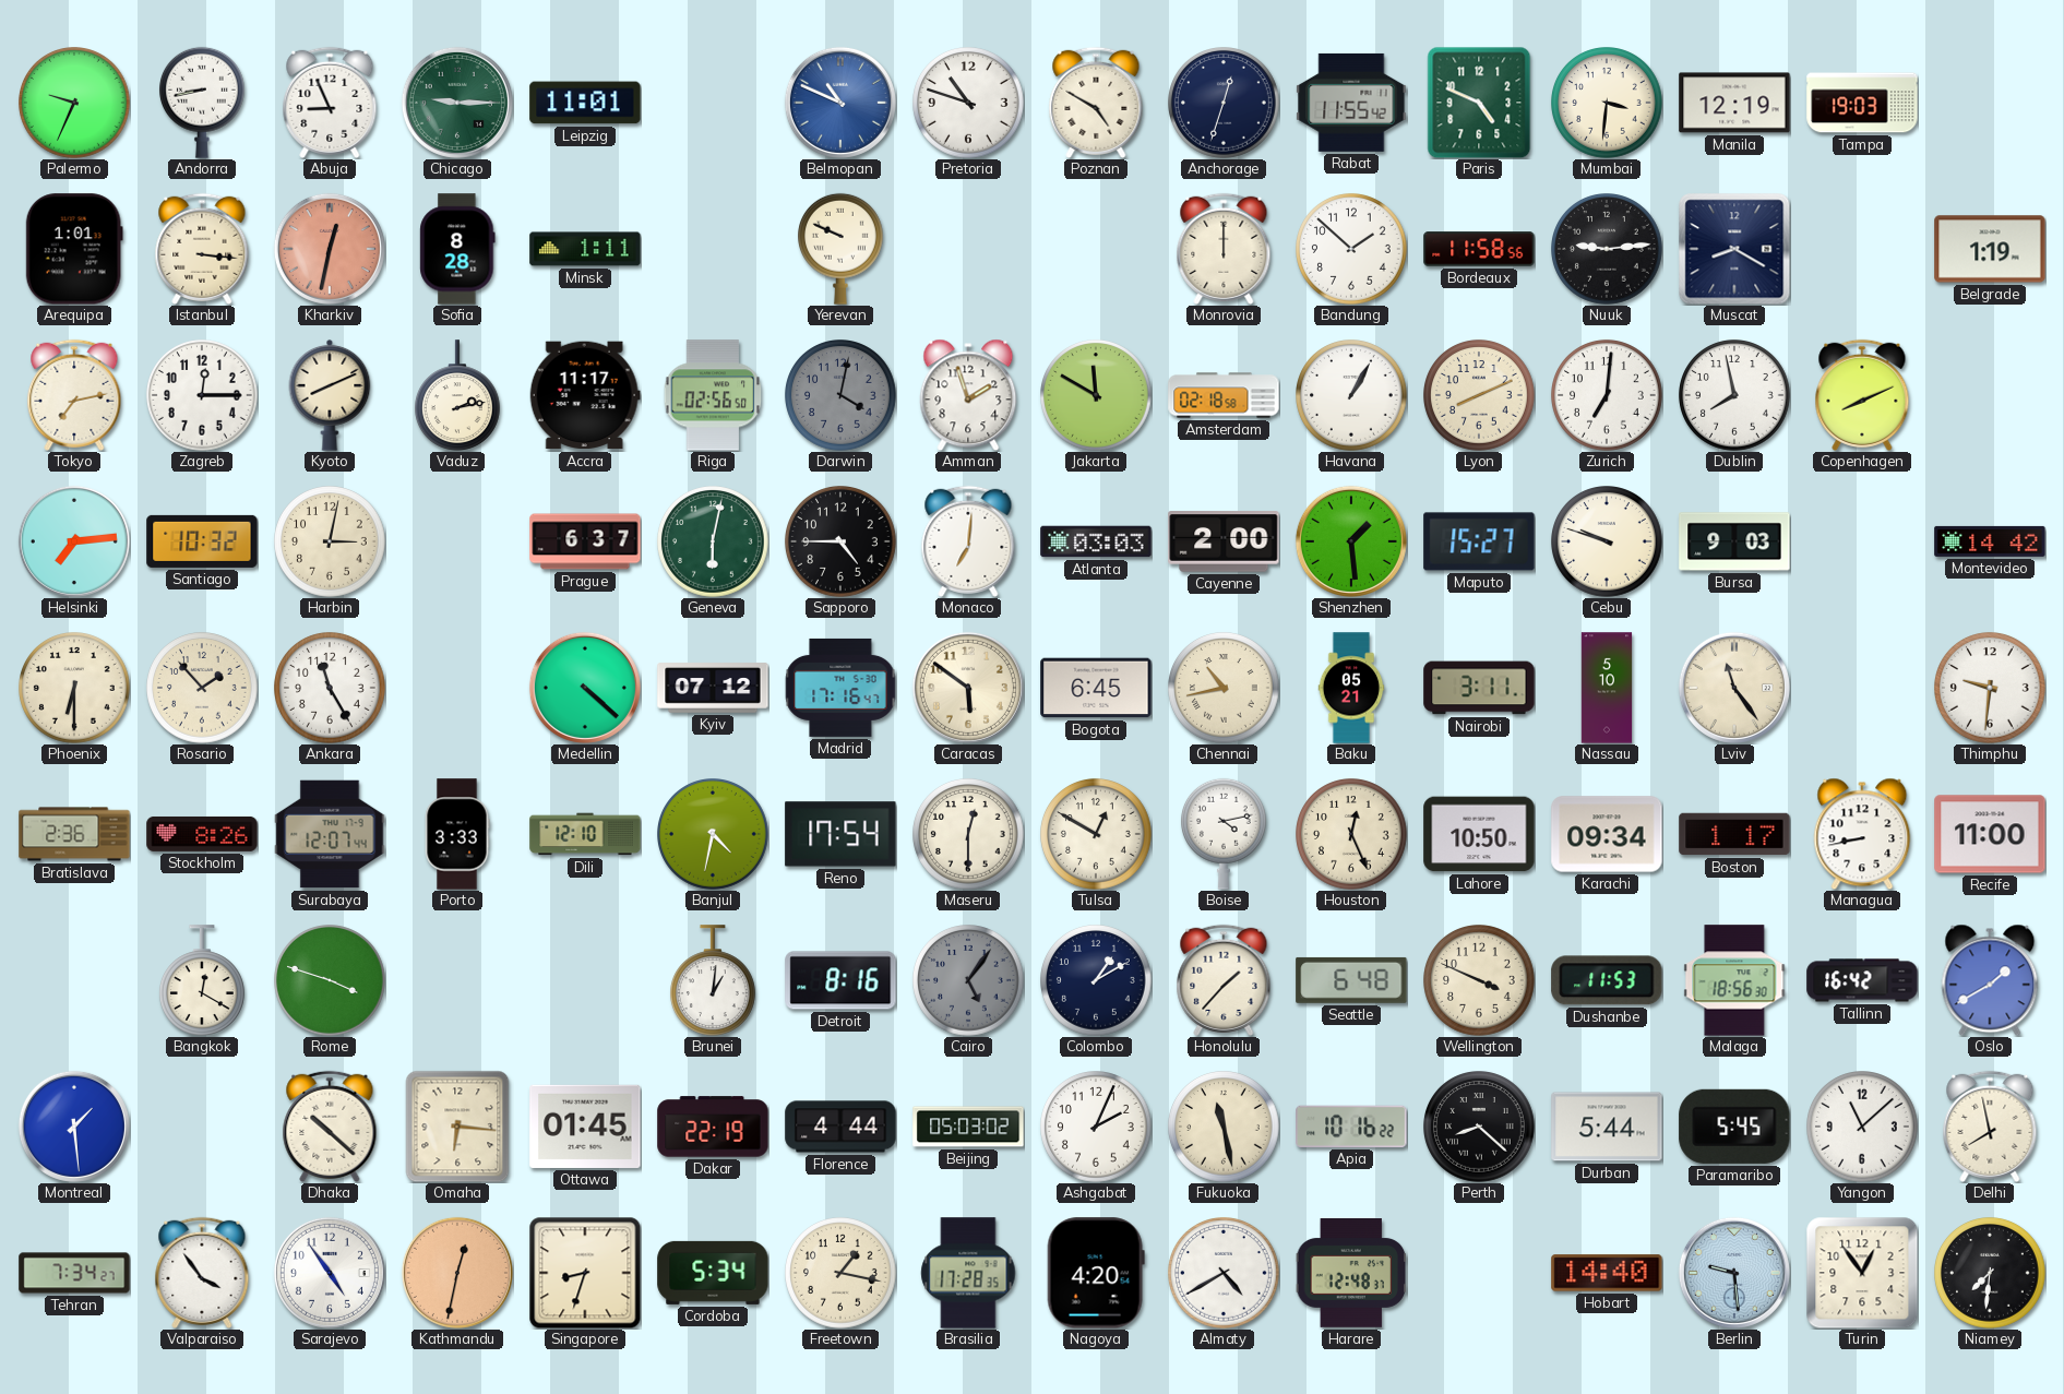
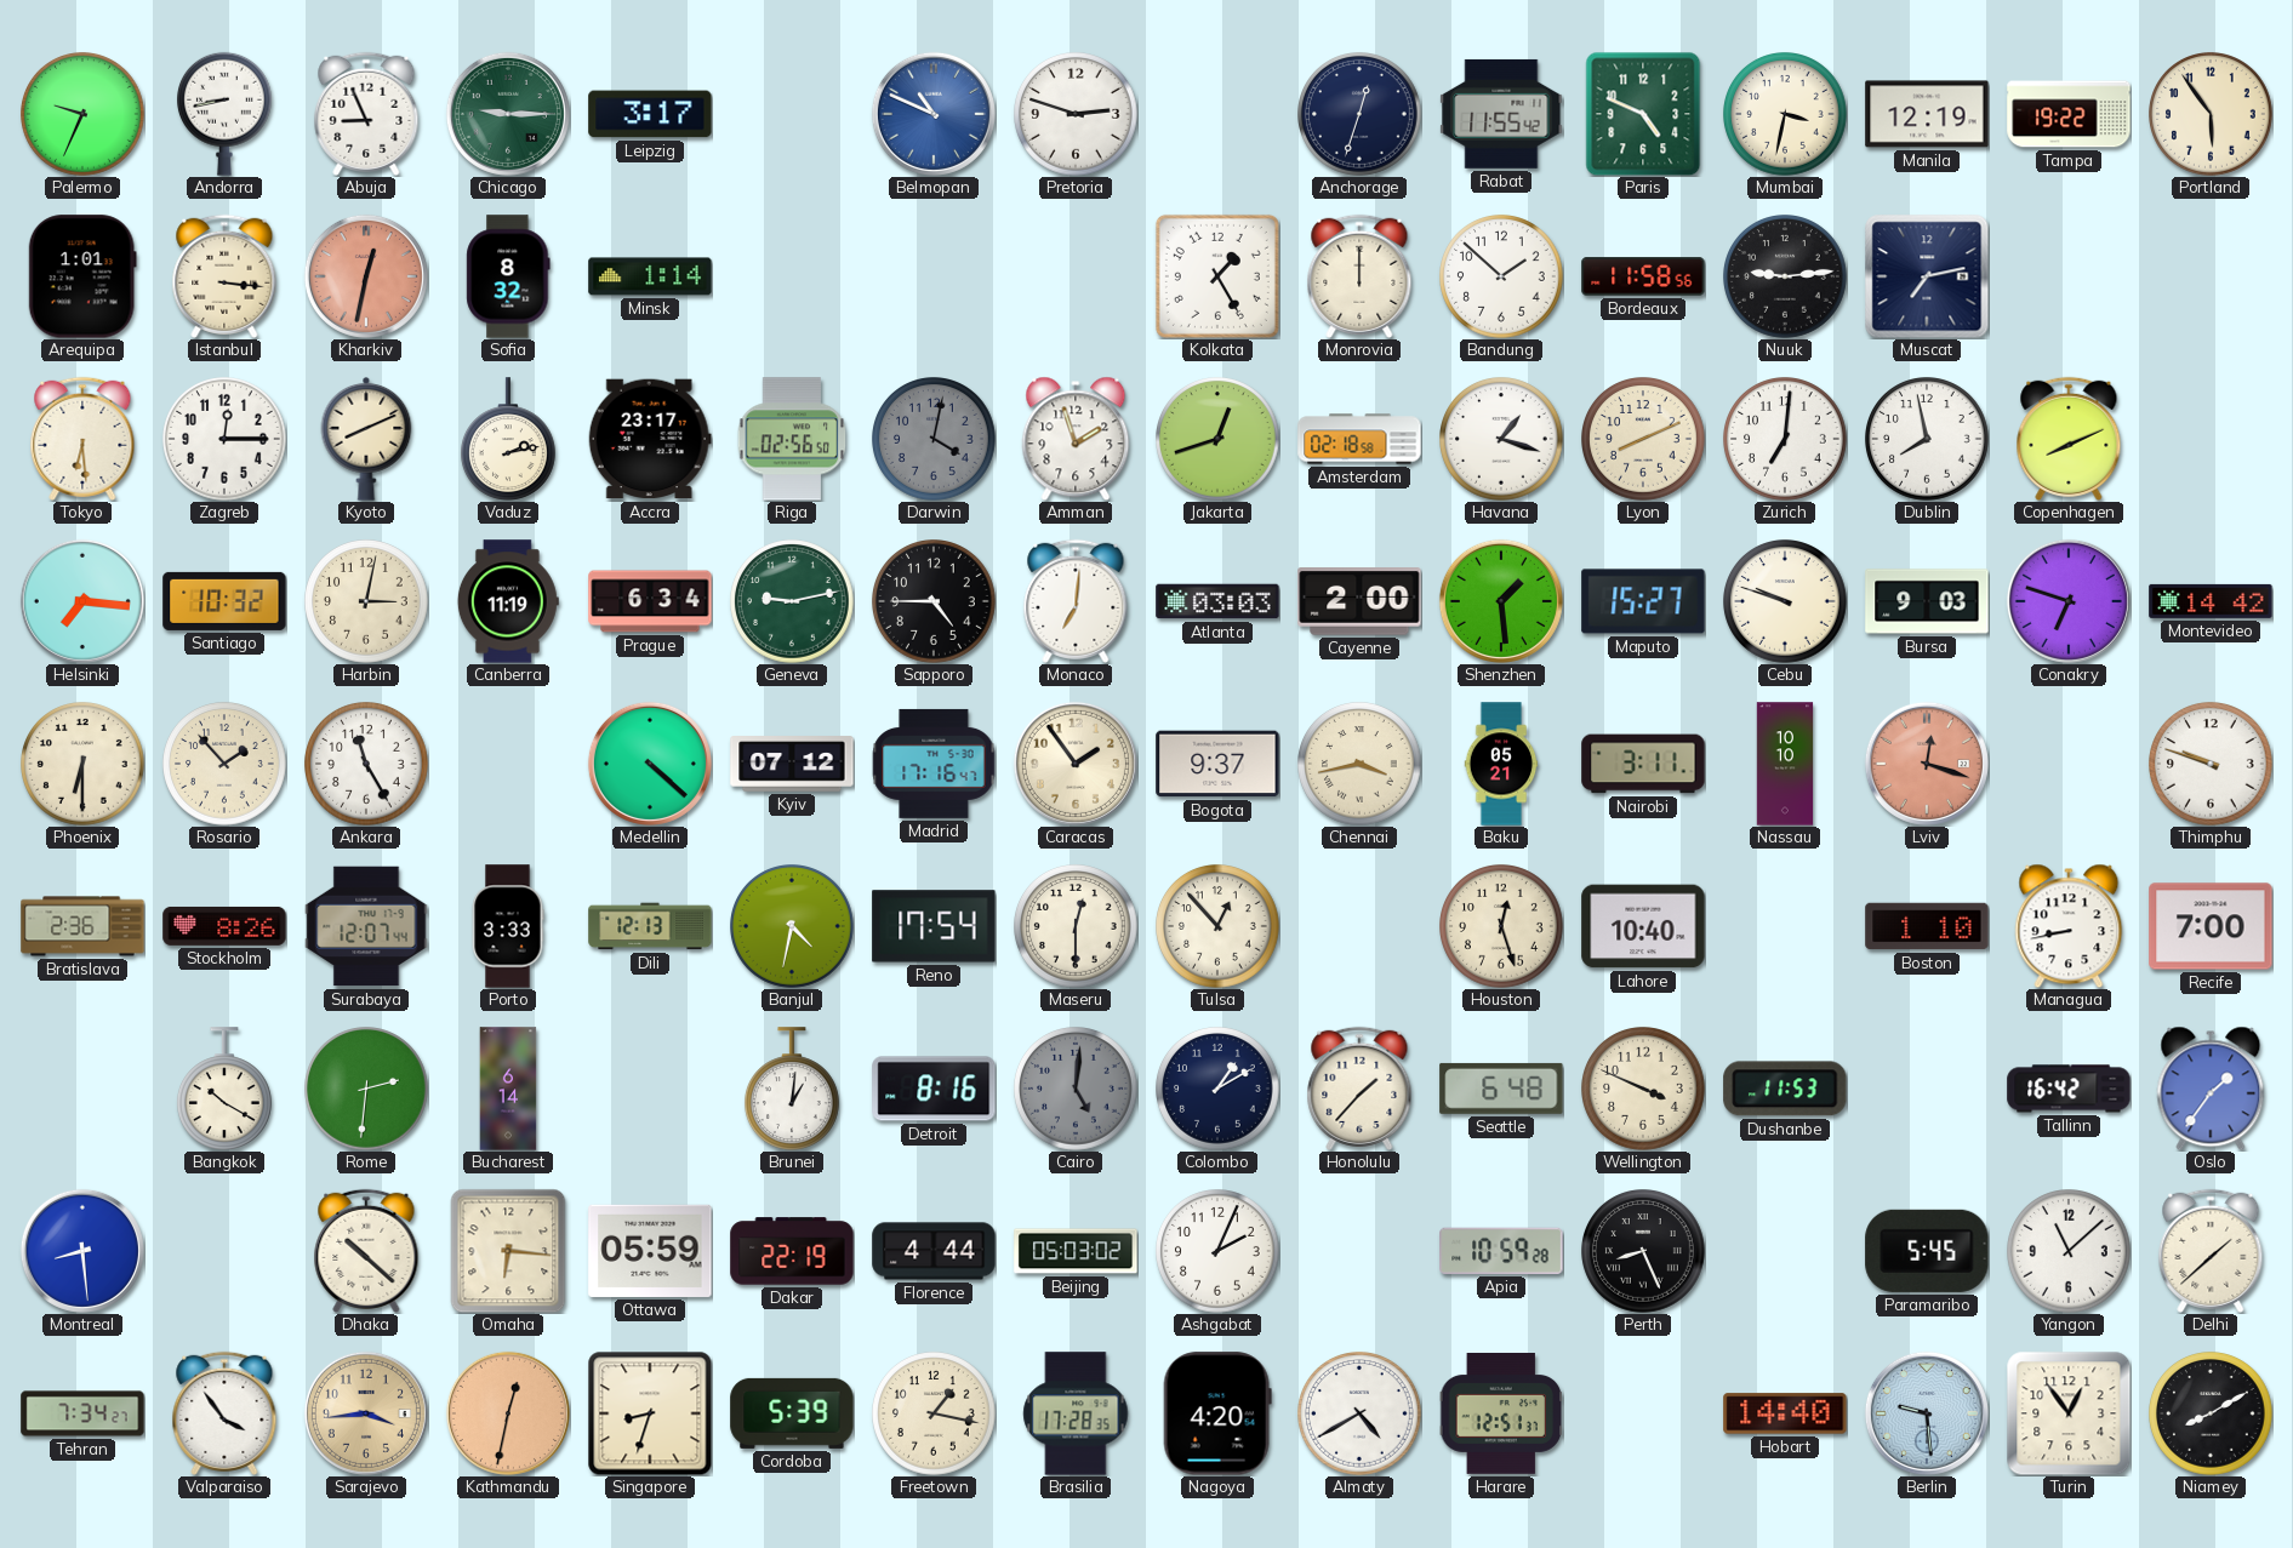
Leipzig: 11:01 -> 3:17
Pretoria: 10:48 -> 2:48
Poznan: 4:50 -> none
Mumbai: 3:31 -> 3:32
Tampa: 19:03 -> 19:22
Portland: none -> 5:54
Sofia: 8:28 -> 8:32
Minsk: 1:11 -> 1:14
Yerevan: 9:49 -> none
Kolkata: none -> 1:25
Muscat: 8:20 -> 7:13
Belgrade: 1:19 -> none
Tokyo: 7:13 -> 6:29
Accra: 11:17 -> 23:17
Jakarta: 11:50 -> 12:42
Havana: 1:05 -> 1:18
Helsinki: 7:14 -> 7:16
Canberra: none -> 11:19
Prague: 6:37 -> 6:34
Geneva: 6:02 -> 9:13
Conakry: none -> 6:48
Caracas: 5:51 -> 1:54
Bogota: 6:45 -> 9:37
Chennai: 10:43 -> 3:43
Nassau: 5:10 -> 10:10
Lviv: 11:24 -> 12:18
Lviv dial: cream -> salmon
Thimphu: 9:31 -> 9:48
Dili: 12:10 -> 12:13
Tulsa: 12:50 -> 12:53
Boise: 4:13 -> none
Houston: 12:26 -> 12:27
Lahore: 10:50 -> 10:40
Karachi: 09:34 -> none
Boston: 1:17 -> 1:10
Recife: 11:00 -> 7:00
Bangkok: 12:20 -> 10:20
Rome: 3:48 -> 2:31
Bucharest: none -> 6:14
Cairo: 5:06 -> 5:01
Malaga: 18:56 -> none
Oslo: 1:40 -> 1:36
Montreal: 1:29 -> 8:29
Ottawa: 01:45 -> 05:59
Fukuoka: 11:28 -> none
Apia: 10:16 -> 10:59
Perth: 8:22 -> 8:26
Durban: 5:44 -> none
Delhi: 7:58 -> 1:38
Sarajevo: 4:54 -> 3:44
Sarajevo dial: white -> champagne
Cordoba: 5:34 -> 5:39
Harare: 12:48 -> 12:51
Niamey: 7:31 -> 8:10
